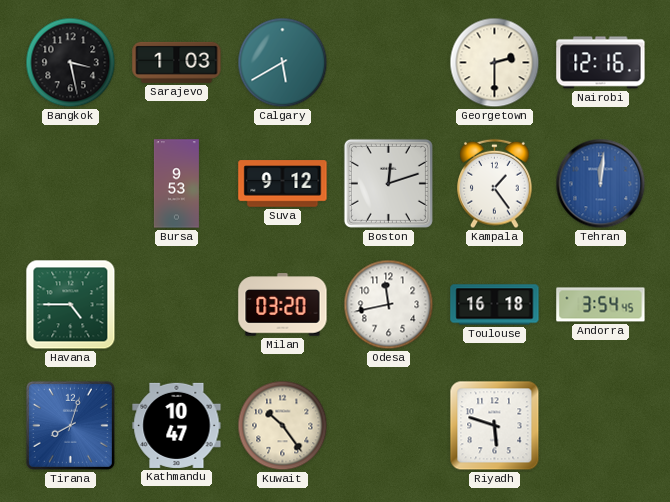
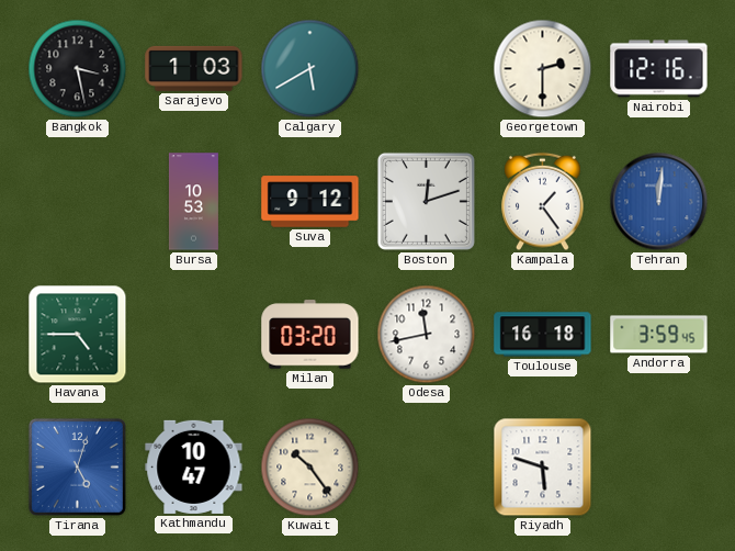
Bursa: 9:53 -> 10:53
Andorra: 3:54 -> 3:59
Tirana: 8:03 -> 5:03
